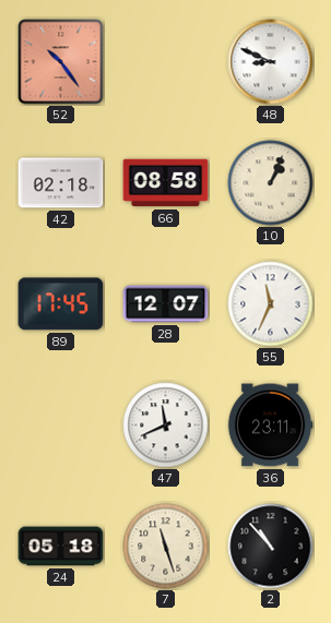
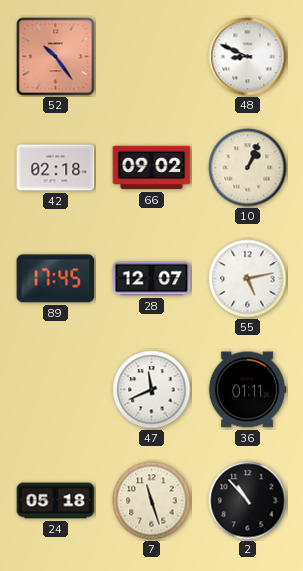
66: 08:58 -> 09:02
55: 11:34 -> 5:13
36: 23:11 -> 01:11
